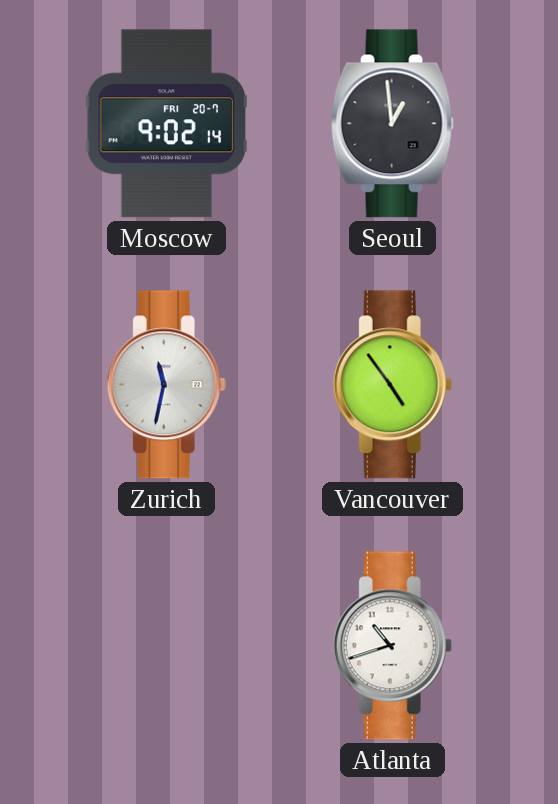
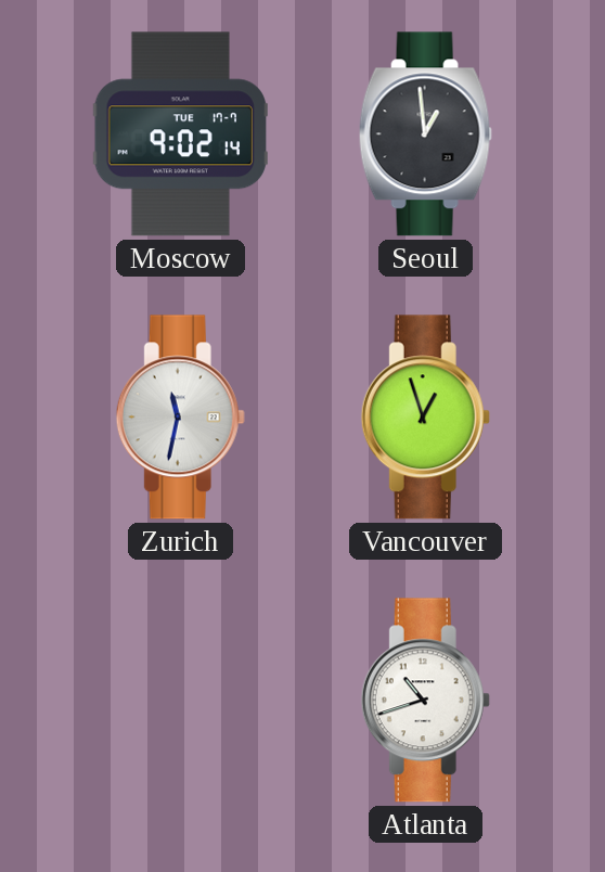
Moscow date: FRI 20-7 -> TUE 17-7
Vancouver: 4:54 -> 12:57
